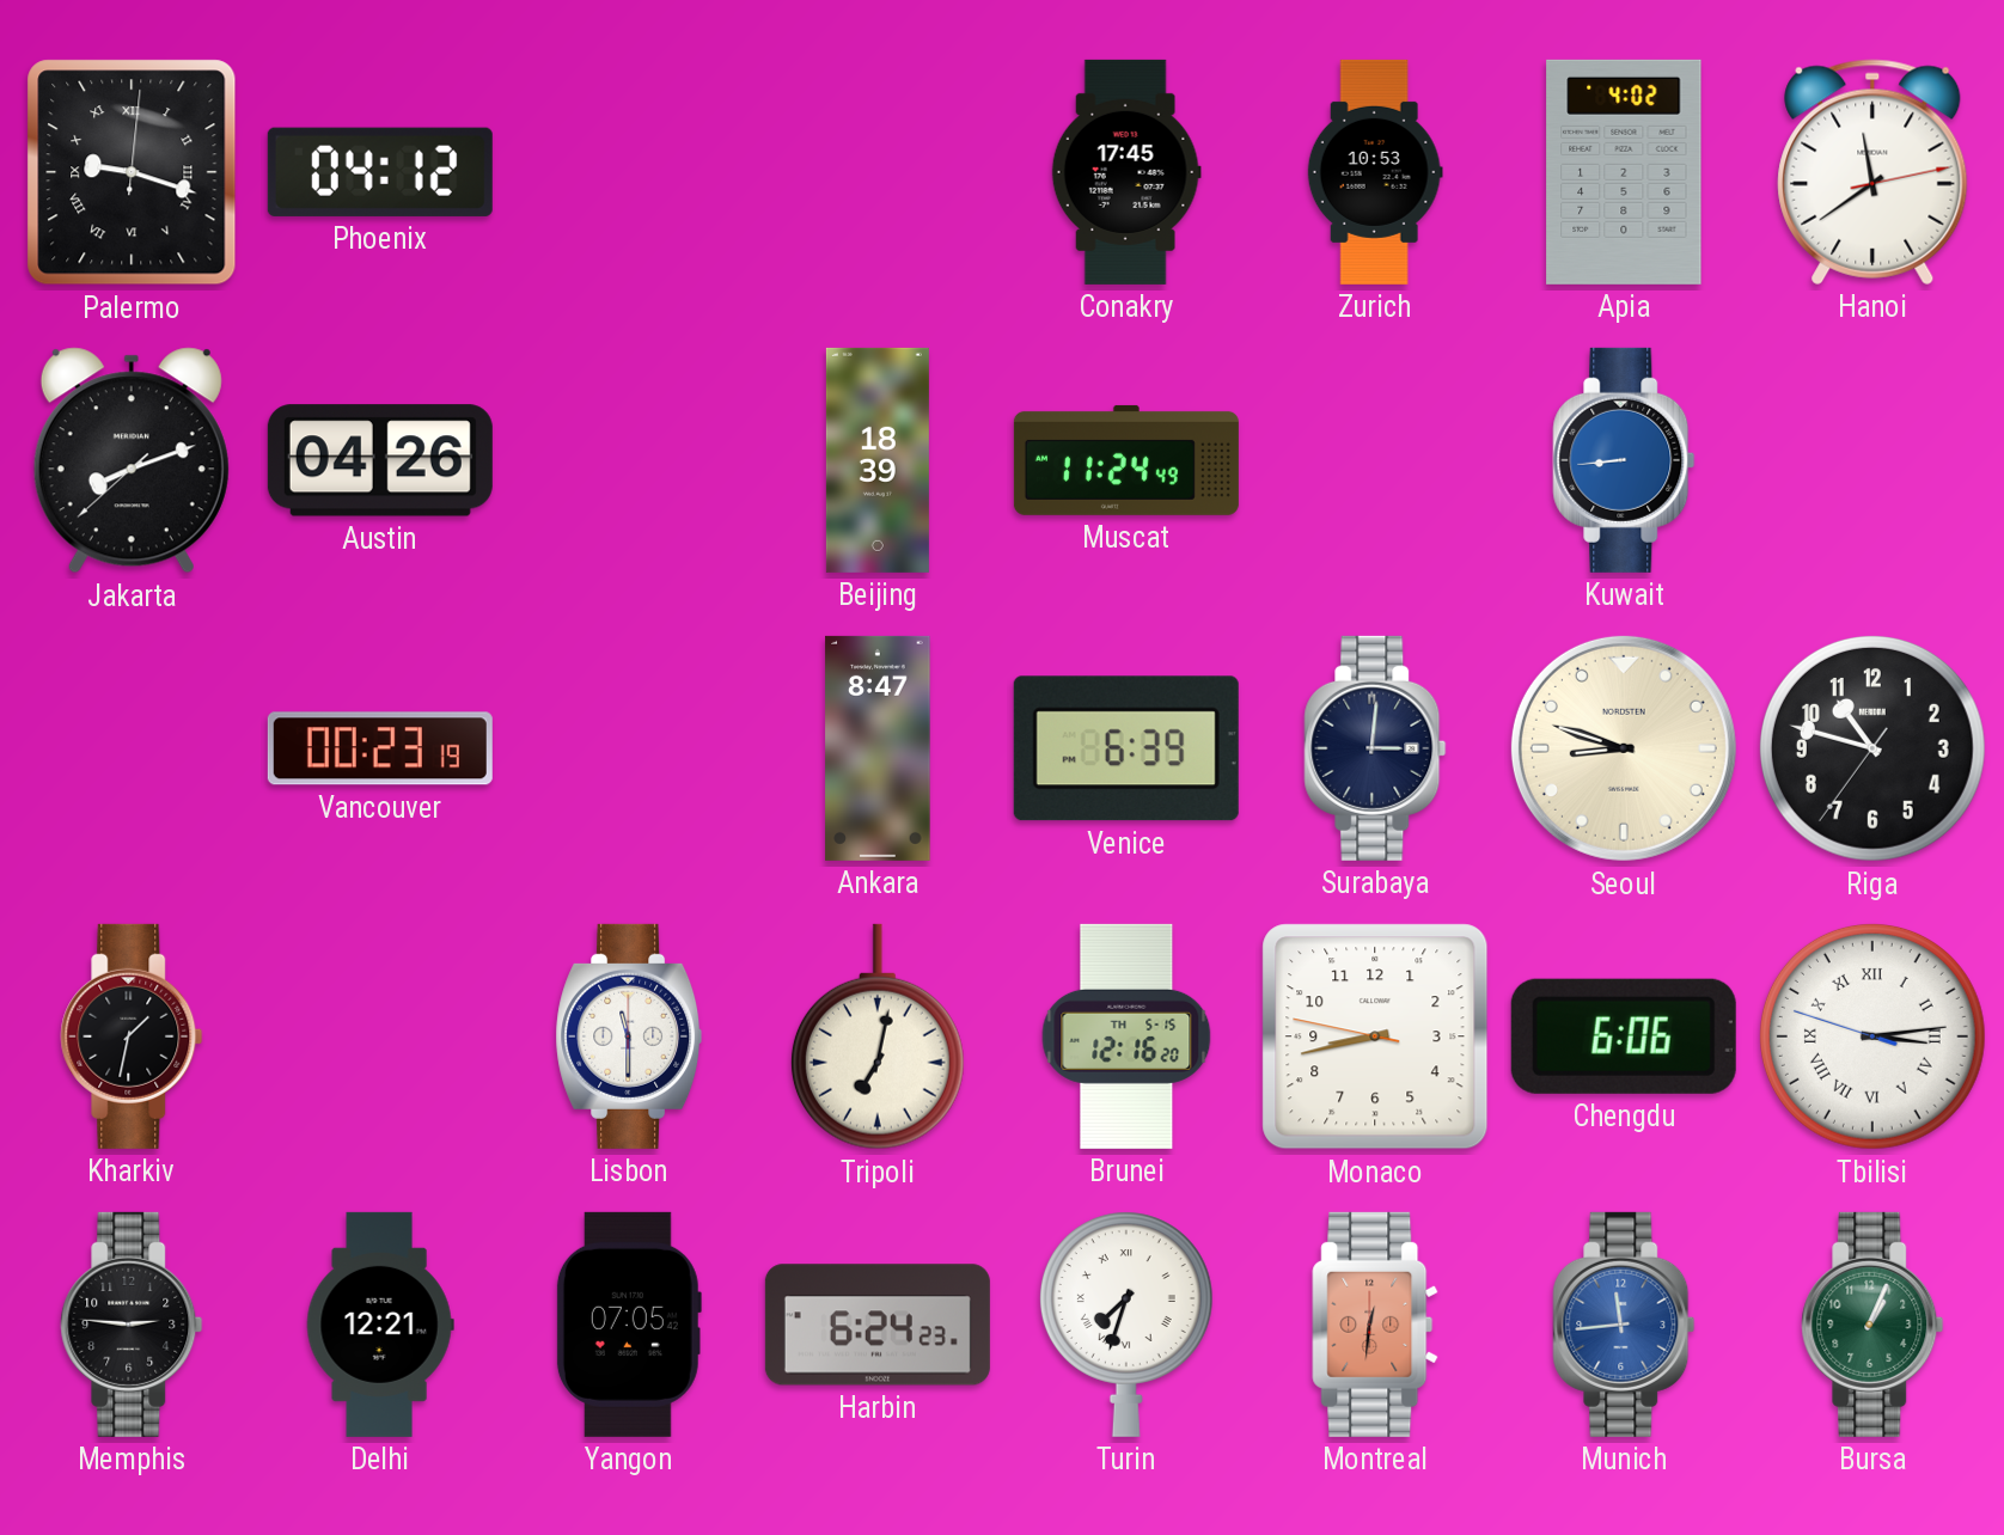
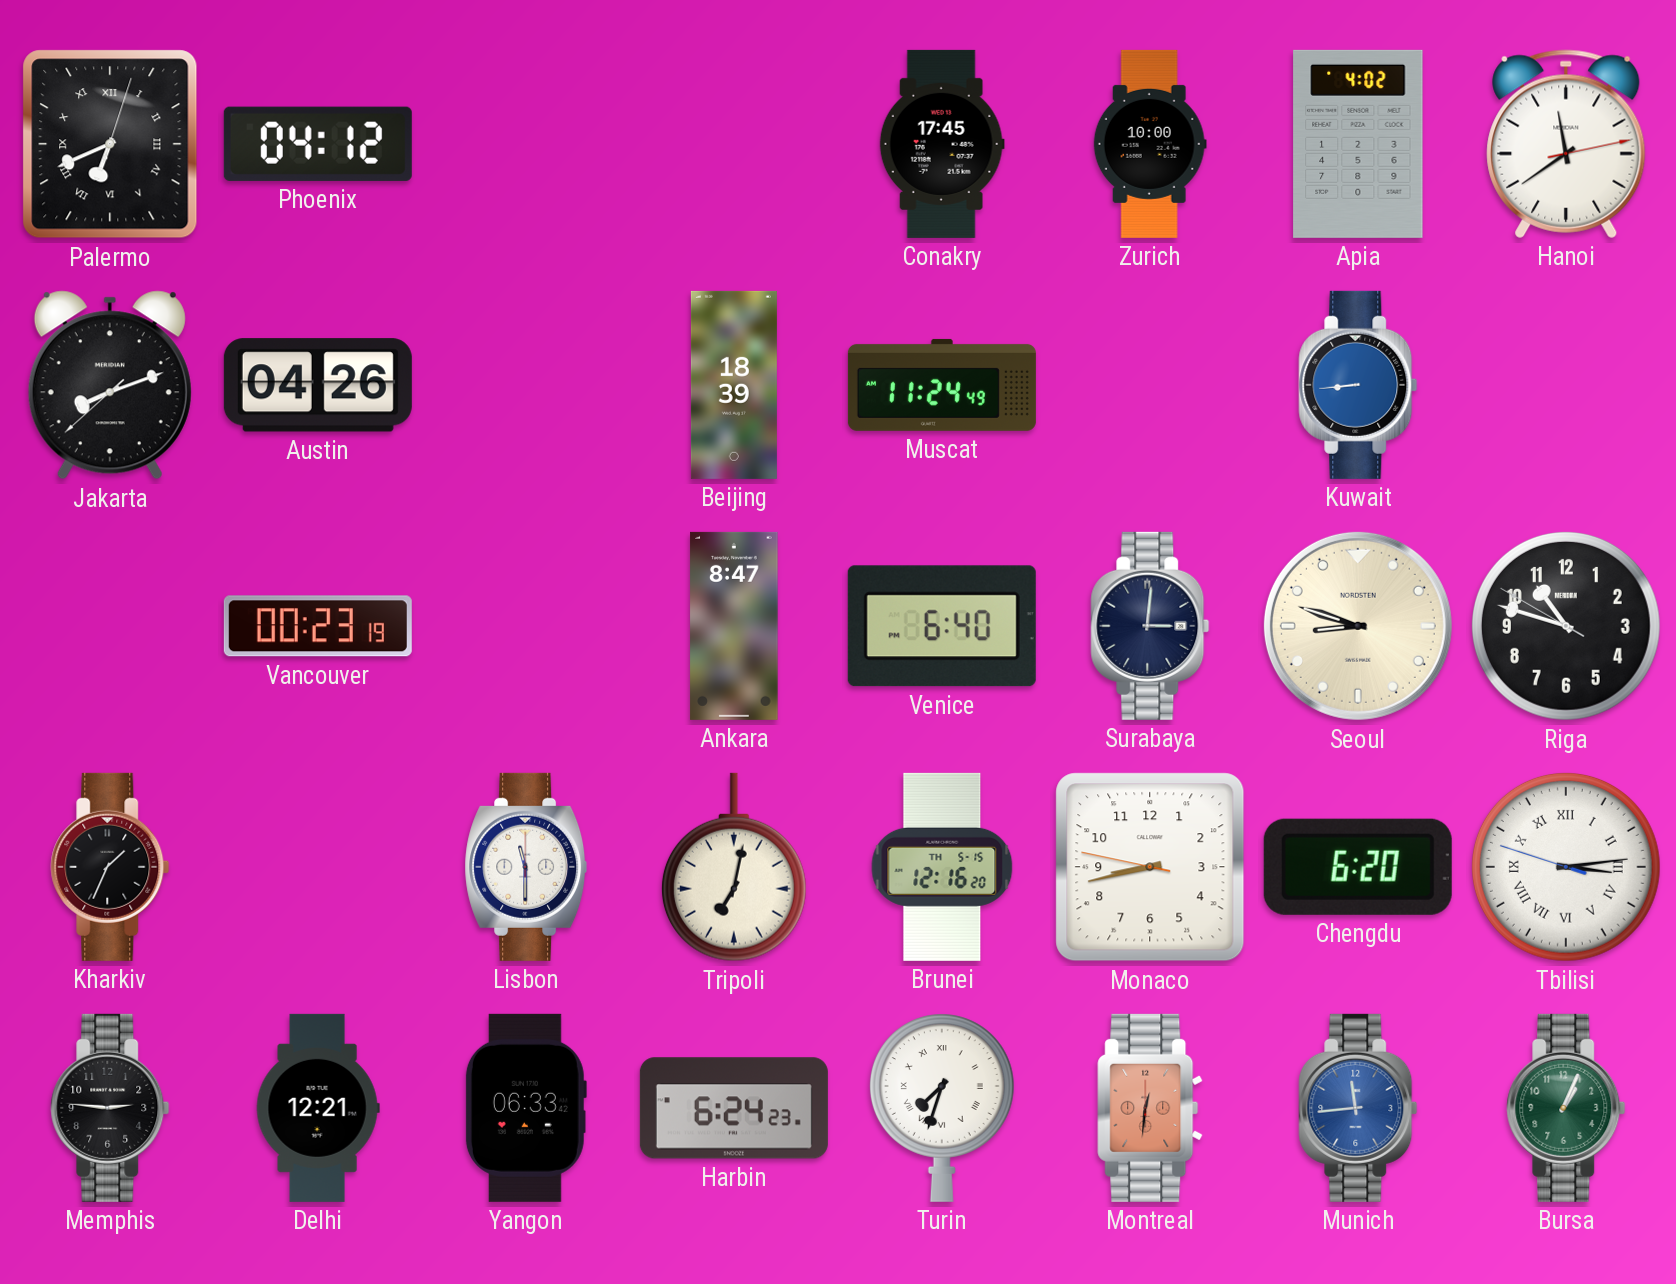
Palermo: 9:18 -> 6:41
Zurich: 10:53 -> 10:00
Venice: 6:39 -> 6:40
Riga: 10:47:36 -> 10:47:50
Kharkiv: 1:32 -> 1:34
Chengdu: 6:06 -> 6:20
Yangon: 07:05 -> 06:33
